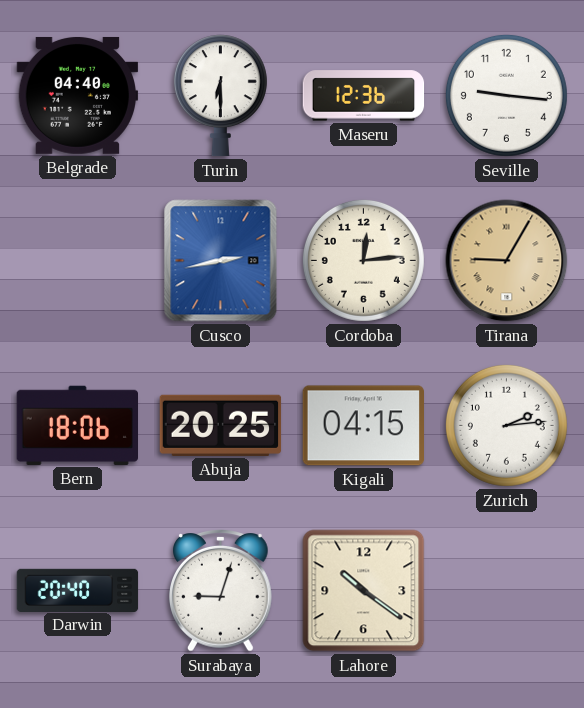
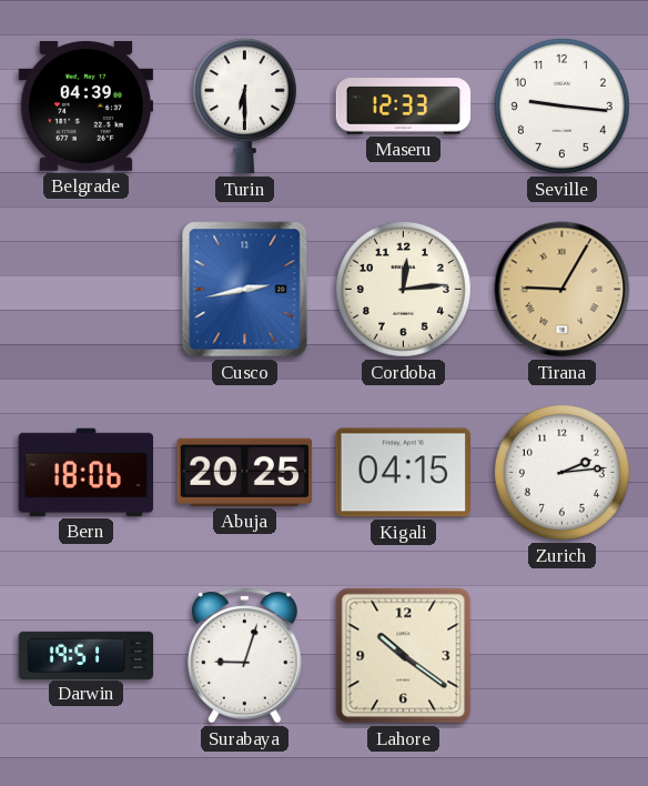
Belgrade: 04:40 -> 04:39
Maseru: 12:36 -> 12:33
Darwin: 20:40 -> 19:51
